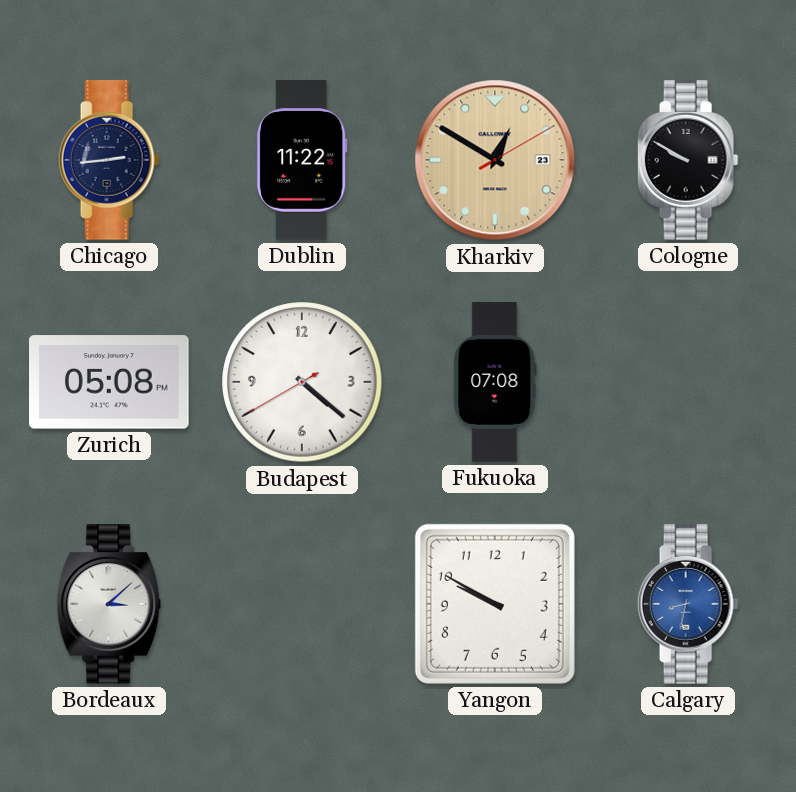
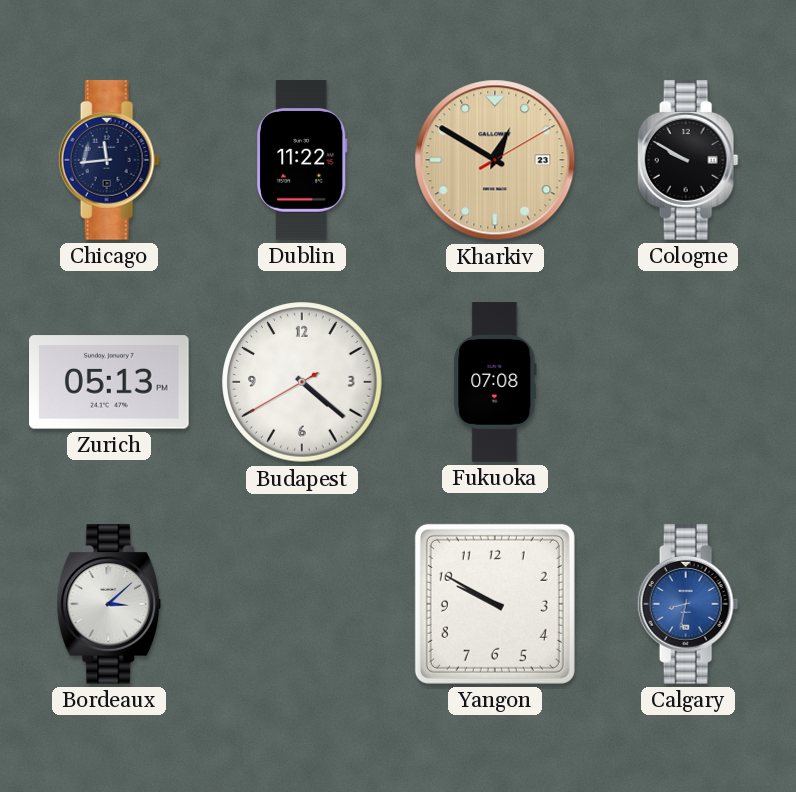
Chicago: 2:44 -> 11:44
Zurich: 05:08 -> 05:13
